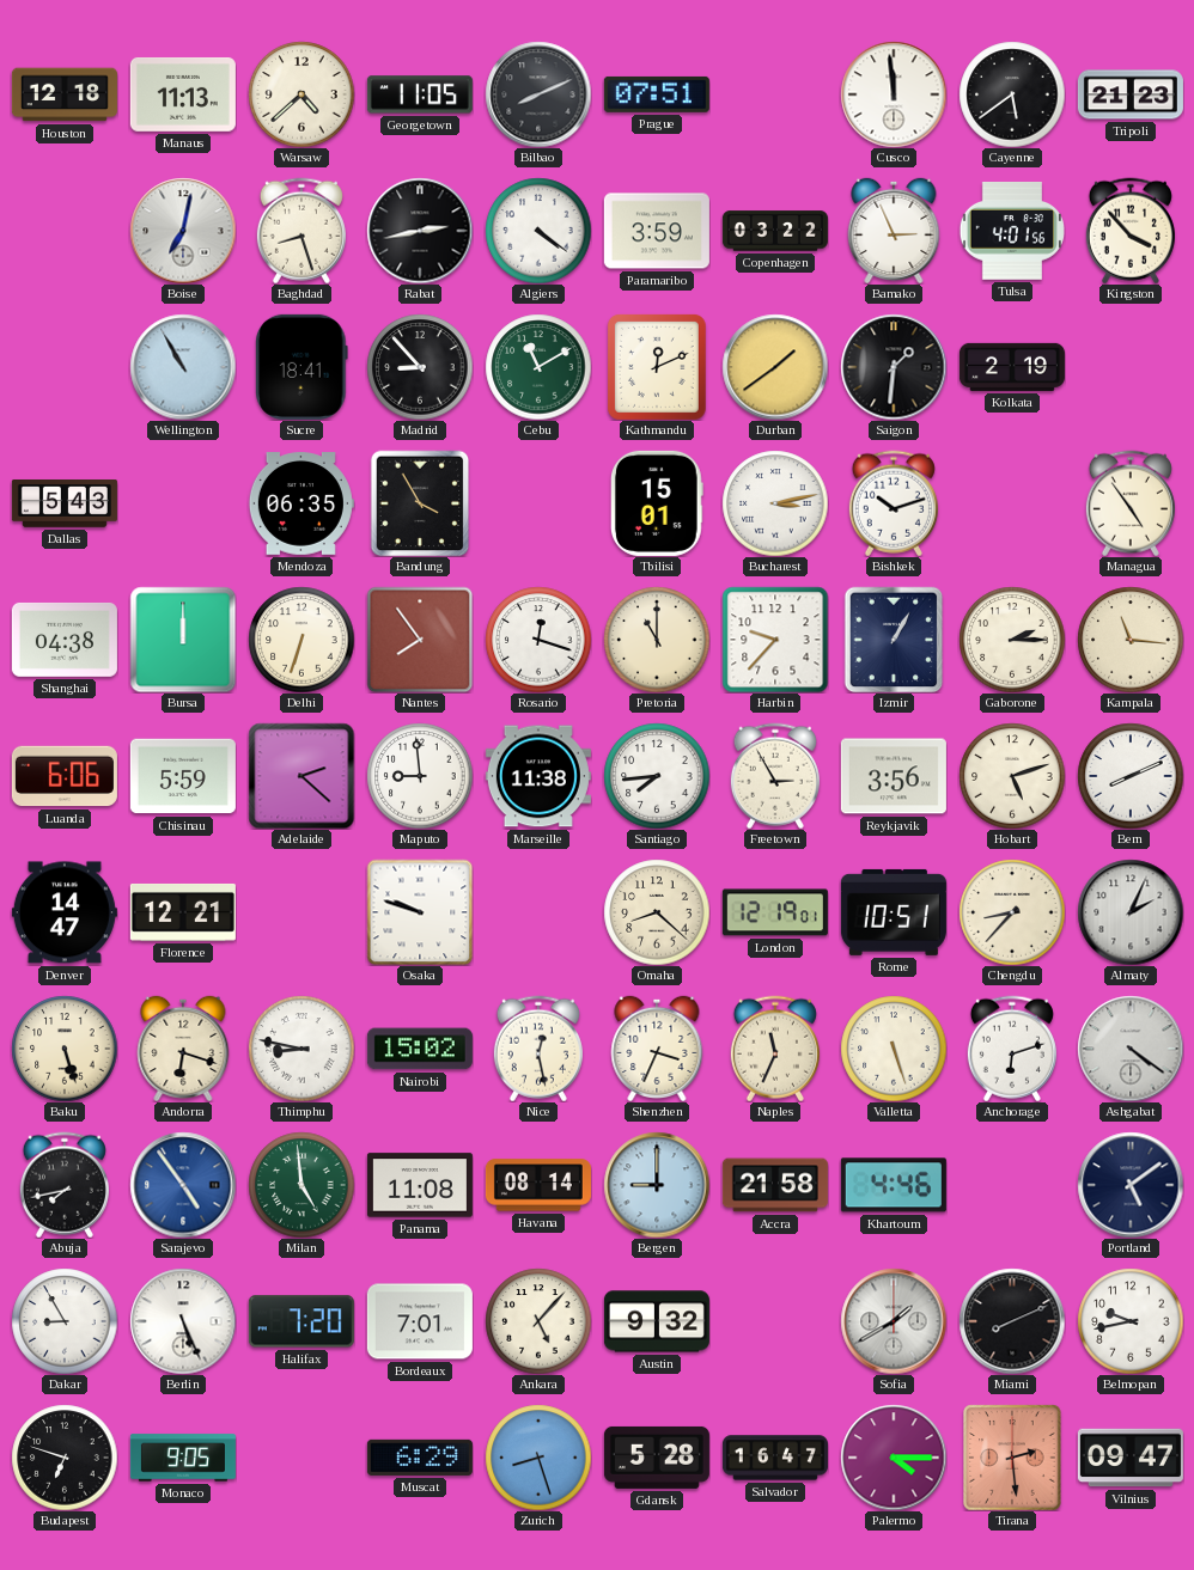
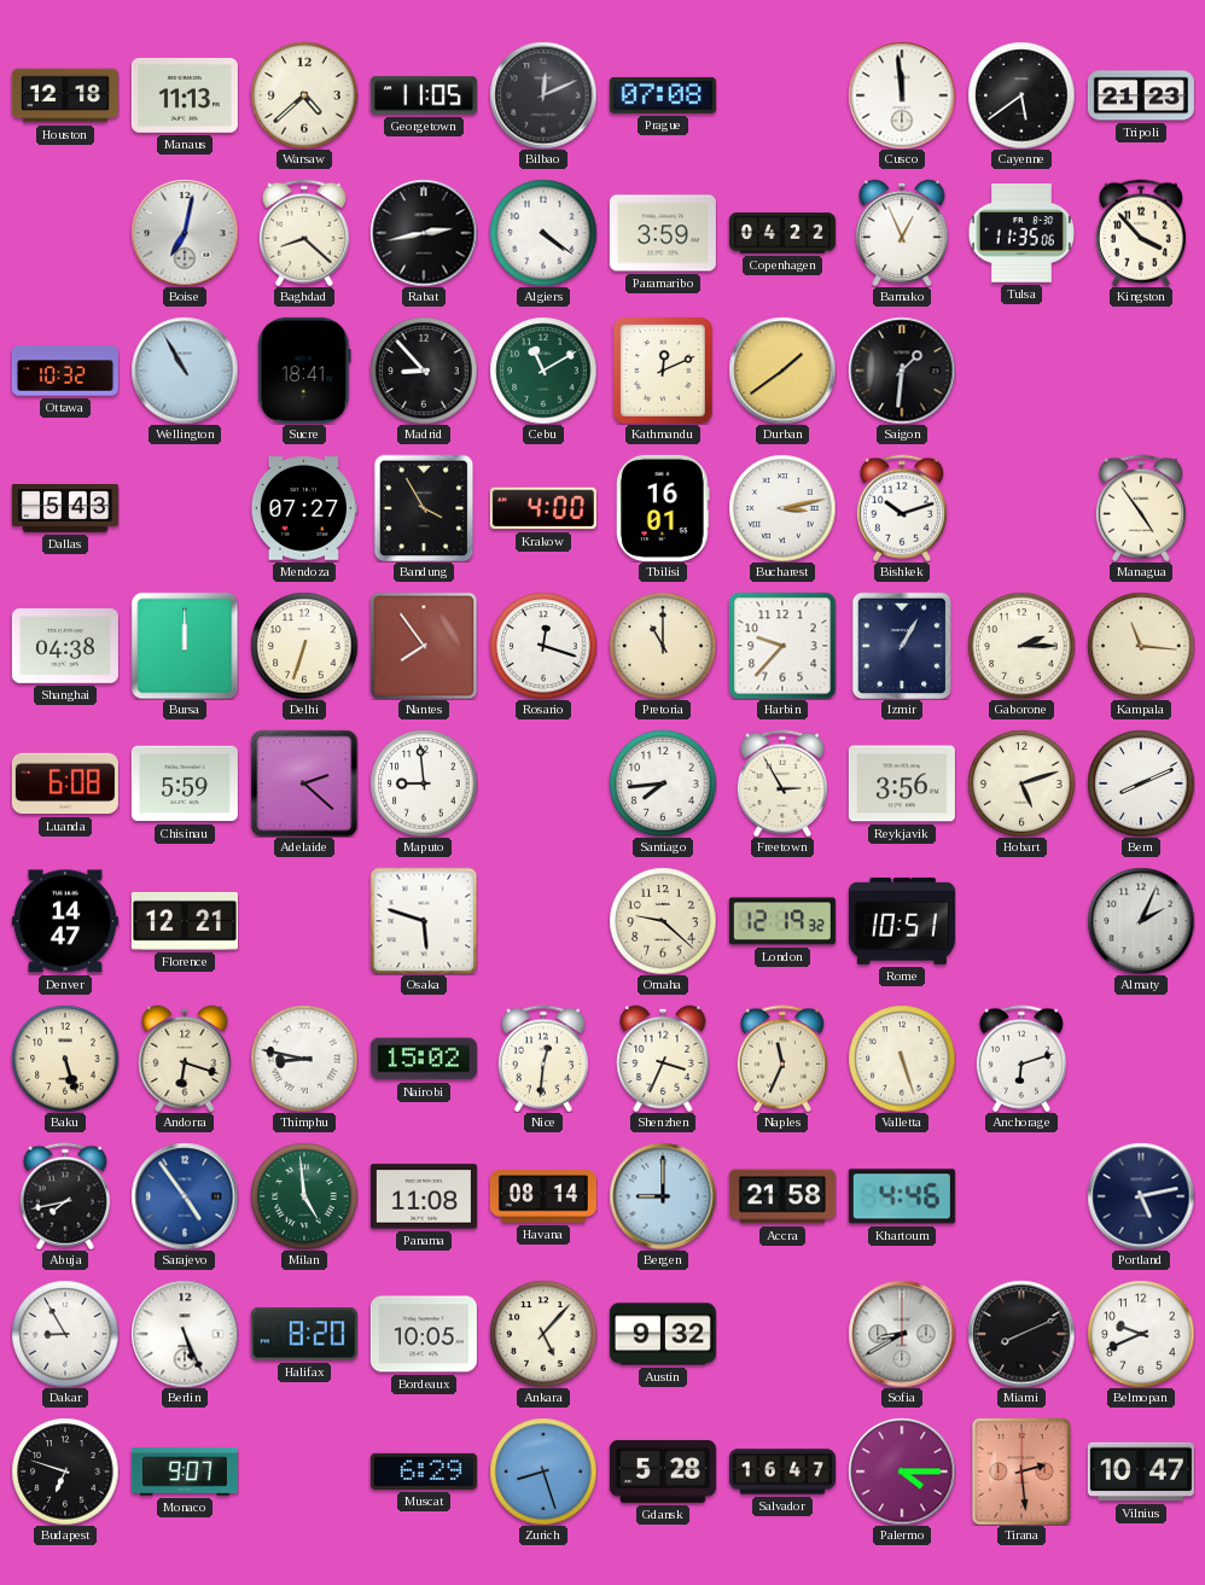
Bilbao: 8:11 -> 12:11
Prague: 07:51 -> 07:08
Baghdad: 8:27 -> 8:22
Copenhagen: 03:22 -> 04:22
Bamako: 2:56 -> 12:56
Tulsa: 4:01 -> 11:35
Ottawa: none -> 10:32
Kolkata: 2:19 -> none
Mendoza: 06:35 -> 07:27
Krakow: none -> 4:00
Tbilisi: 15:01 -> 16:01
Luanda: 6:06 -> 6:08
Marseille: 11:38 -> none
Osaka: 9:48 -> 5:48
Omaha: 8:22 -> 9:22
London: 12:19:01 -> 12:19:32
Chengdu: 8:37 -> none
Nice: 12:28 -> 12:31
Ashgabat: 4:21 -> none
Portland: 5:09 -> 5:13
Halifax: 7:20 -> 8:20
Bordeaux: 7:01 -> 10:05
Sofia: 1:40 -> 8:40
Belmopan: 9:43 -> 9:41
Monaco: 9:05 -> 9:07
Vilnius: 09:47 -> 10:47
